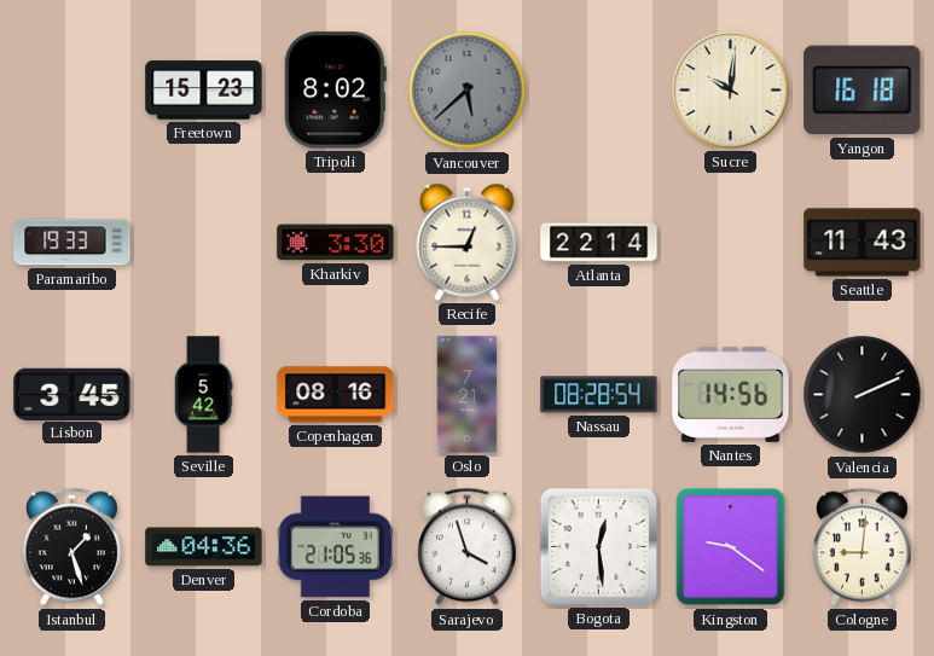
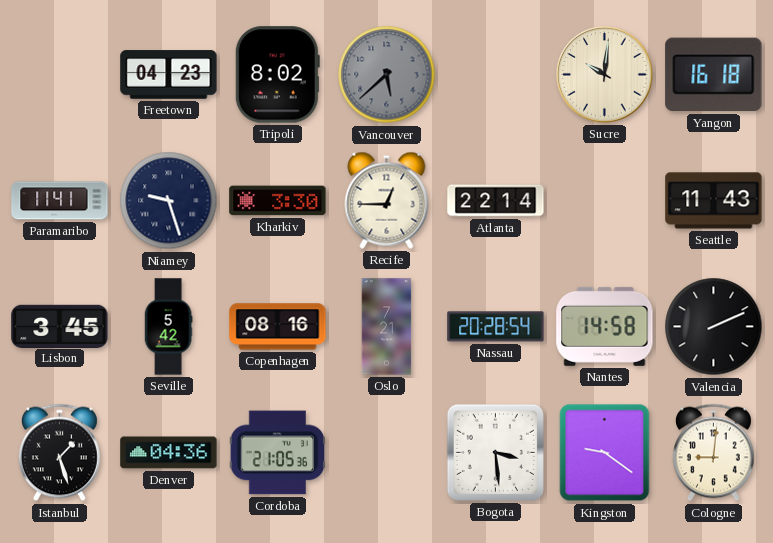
Freetown: 15:23 -> 04:23
Paramaribo: 19:33 -> 11:41
Niamey: none -> 9:27
Nassau: 08:28 -> 20:28
Nantes: 14:56 -> 14:58
Sarajevo: 3:57 -> none
Bogota: 12:29 -> 3:29
